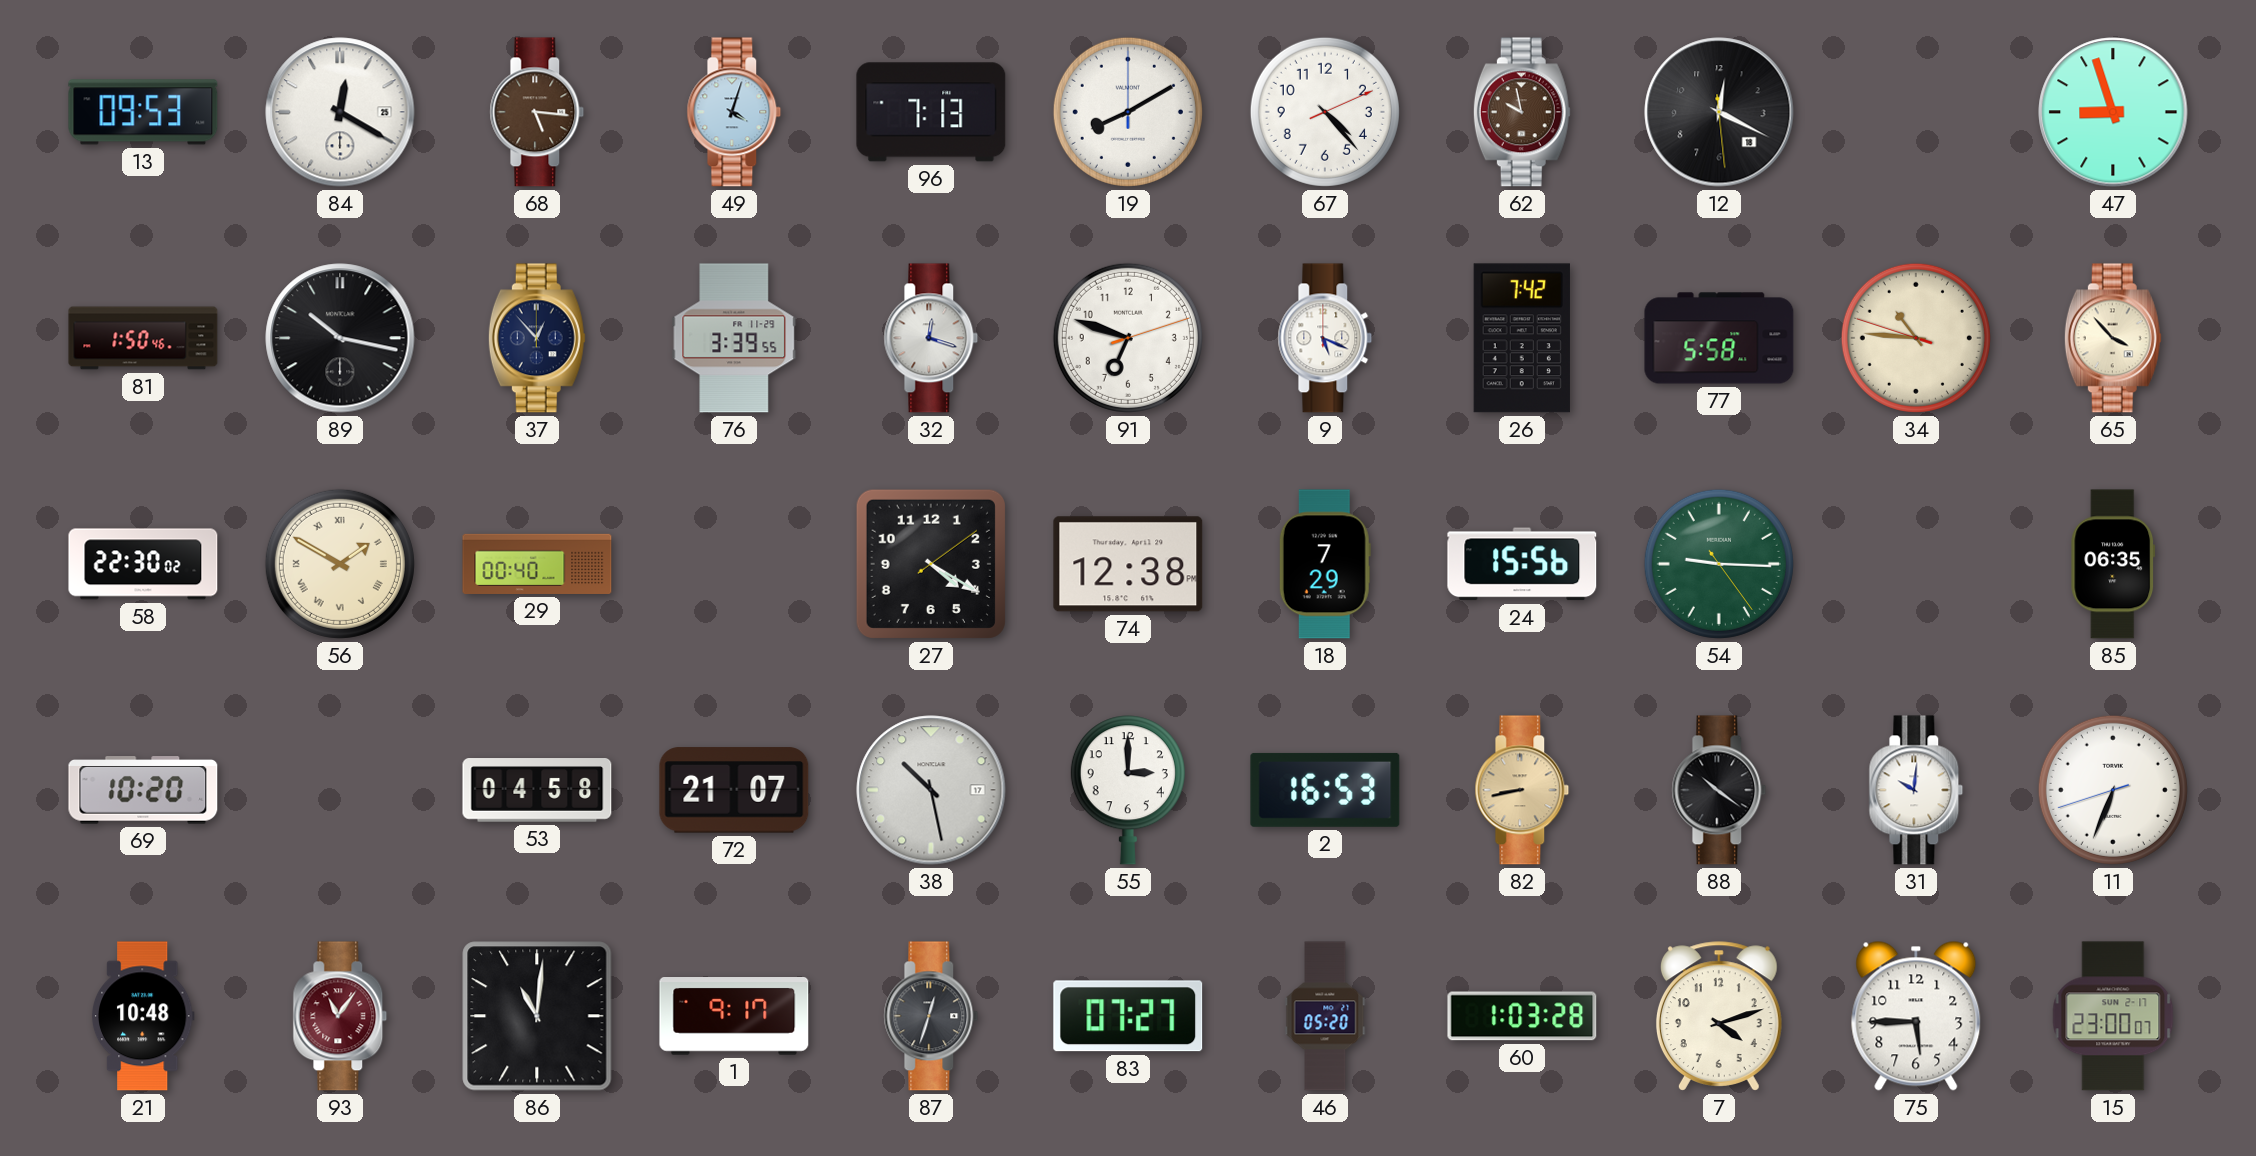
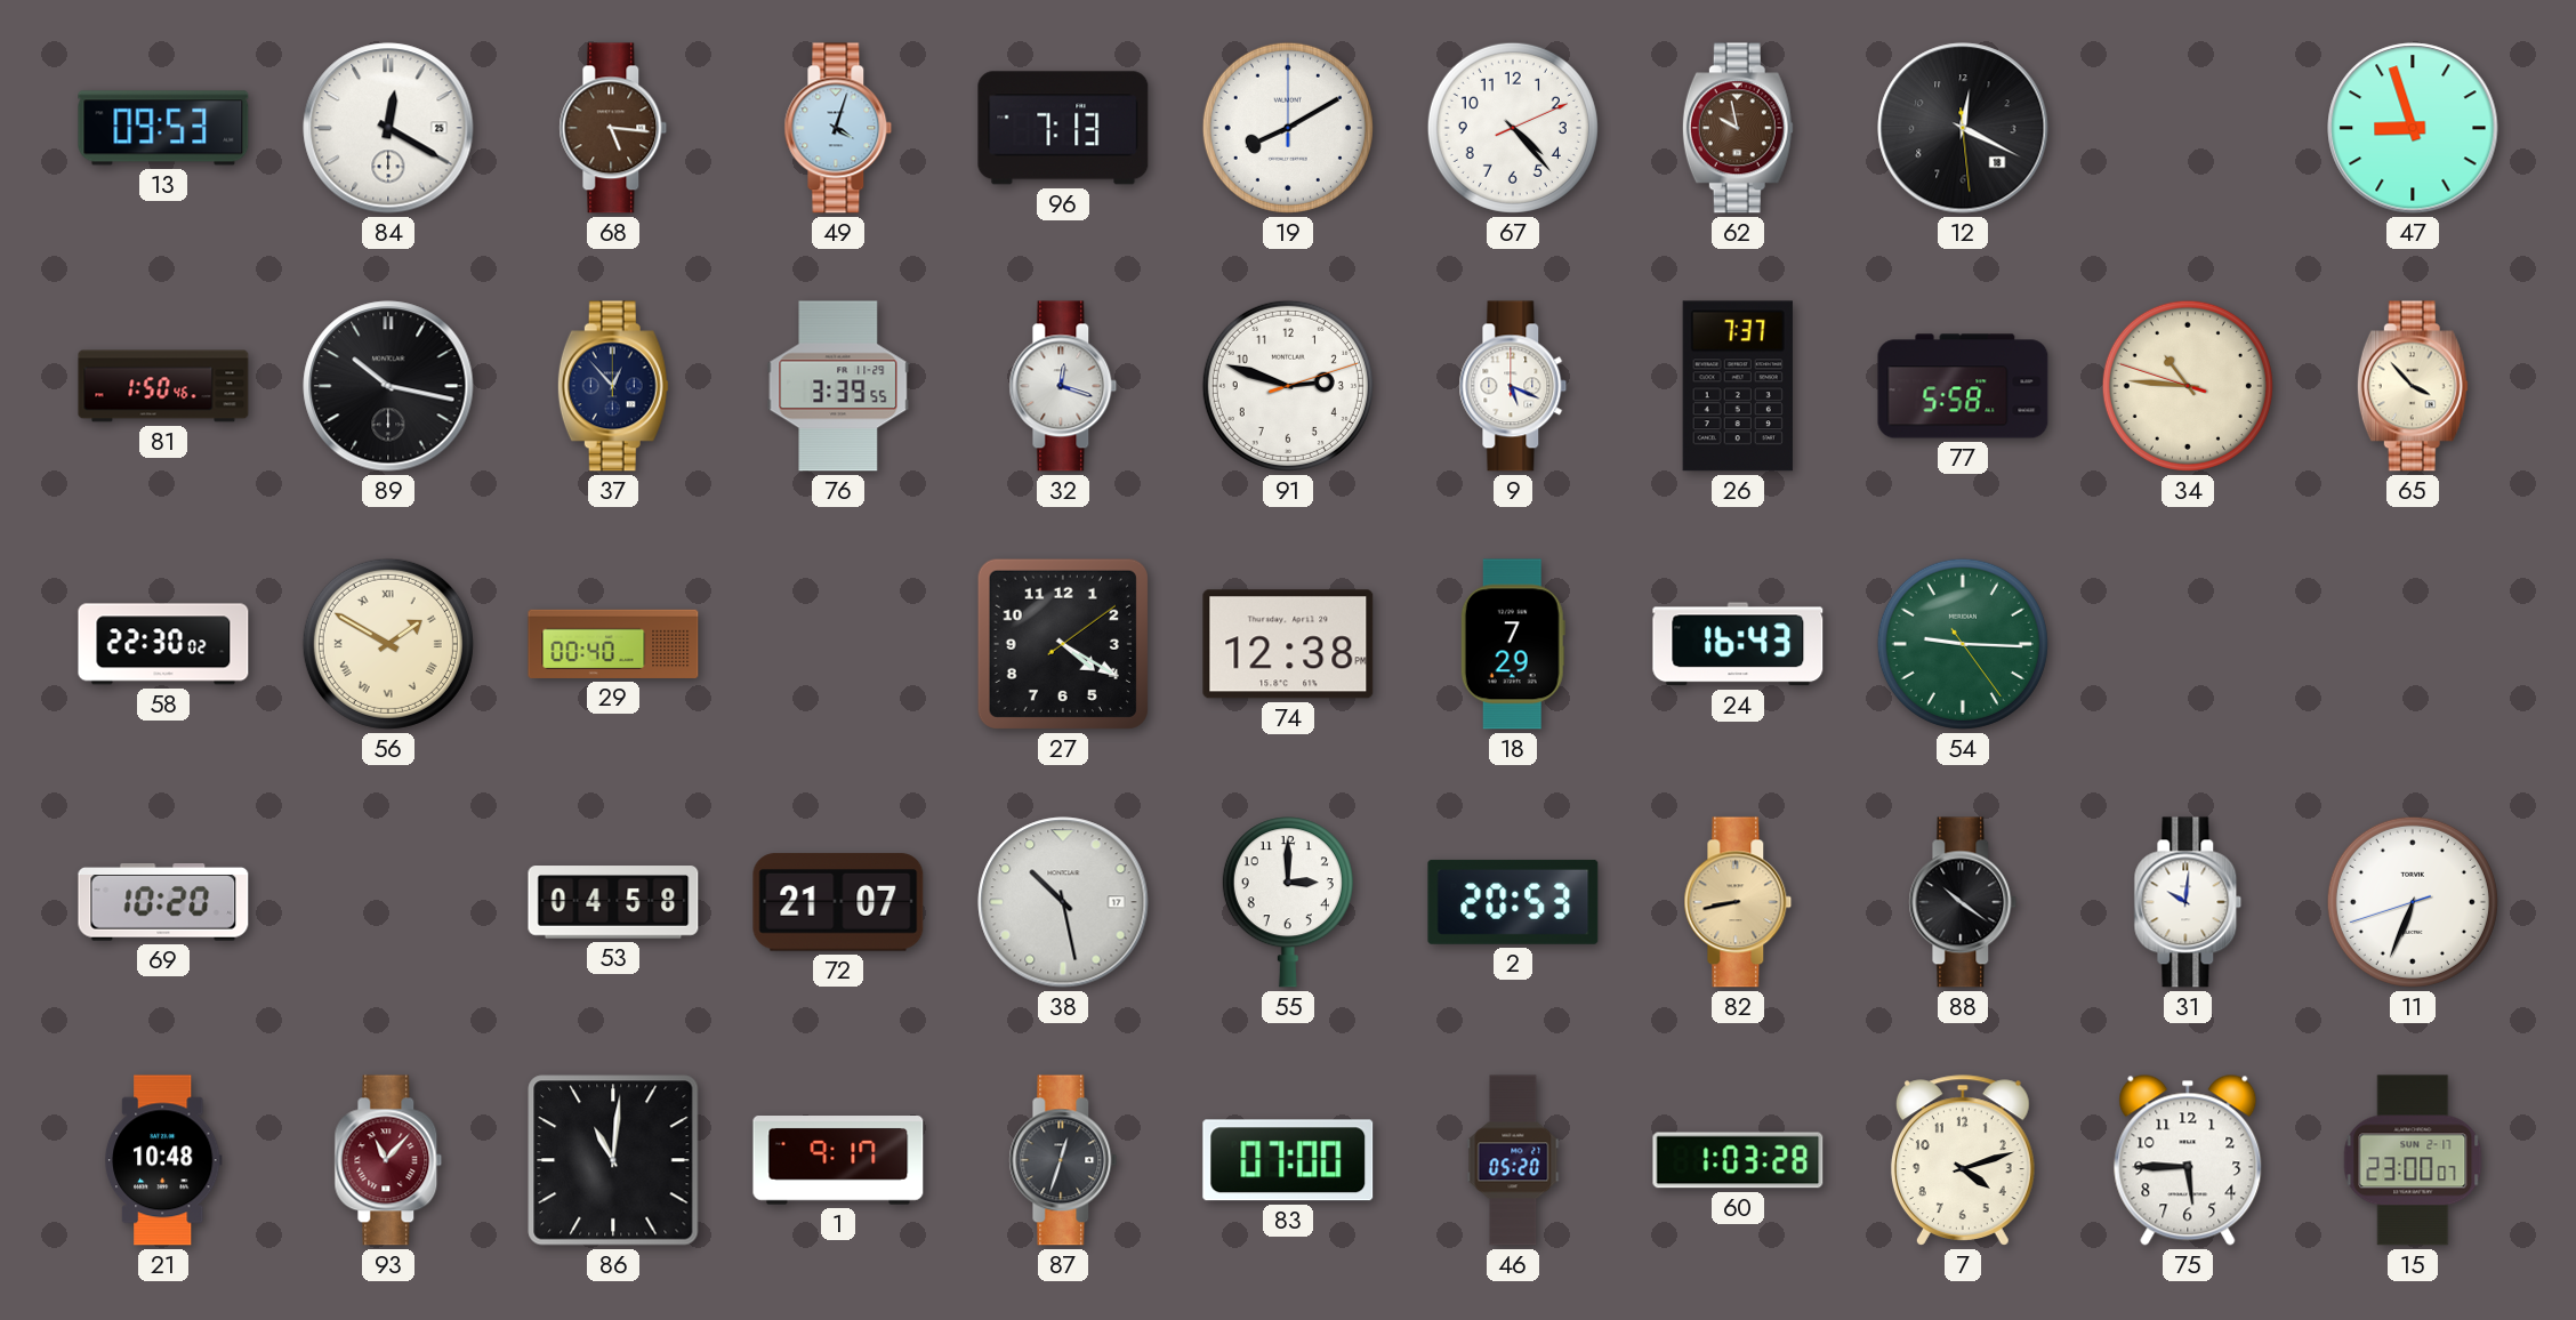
91: 6:48 -> 2:48
26: 7:42 -> 7:37
24: 15:56 -> 16:43
85: 06:35 -> none
2: 16:53 -> 20:53
93: 11:06 -> 11:07
83: 07:27 -> 07:00
